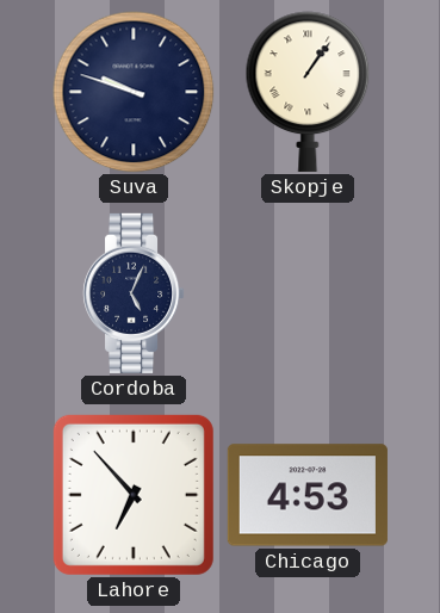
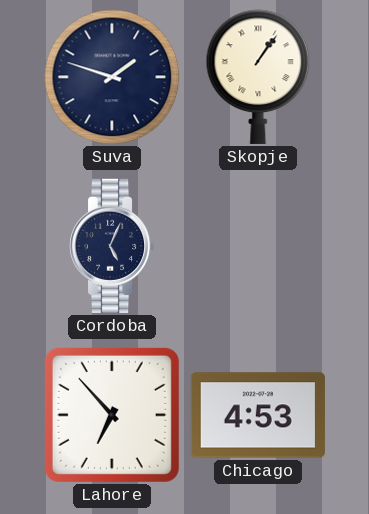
Suva: 9:48 -> 1:48
